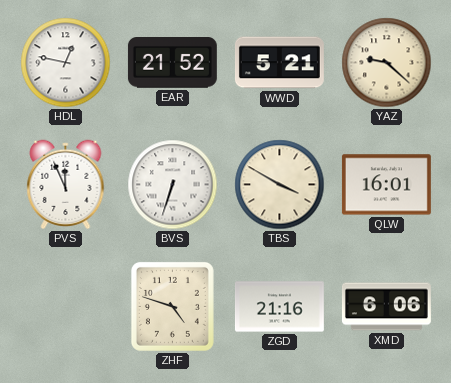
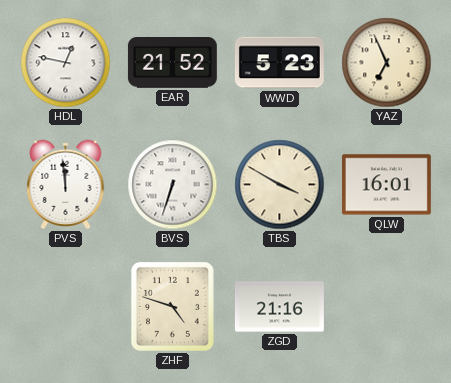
WWD: 5:21 -> 5:23
YAZ: 9:22 -> 6:56
PVS: 11:56 -> 11:59
XMD: 6:06 -> none
